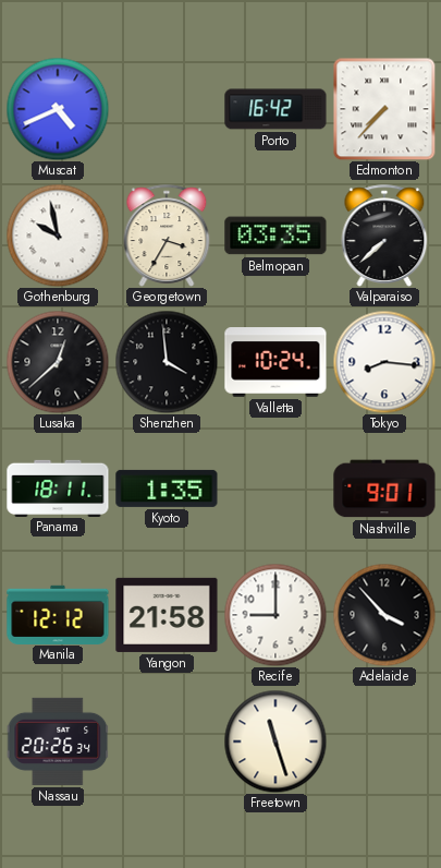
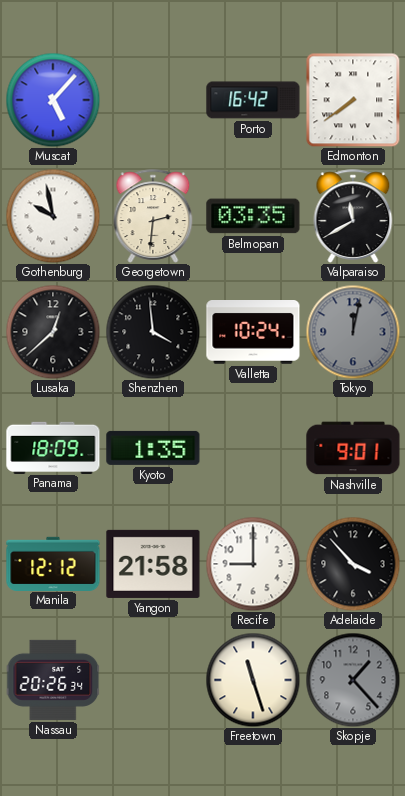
Muscat: 4:41 -> 5:07
Edmonton: 7:37 -> 7:39
Georgetown: 3:35 -> 2:31
Valparaiso: 7:38 -> 11:40
Tokyo: 8:16 -> 12:02
Tokyo dial: white -> grey
Panama: 18:11 -> 18:09
Skopje: none -> 1:23
